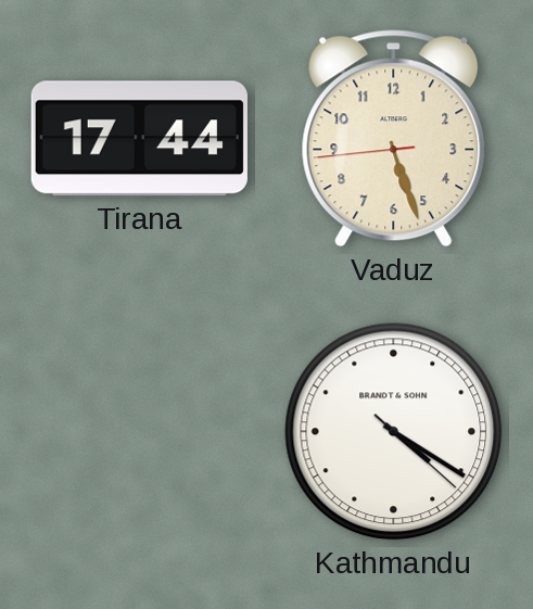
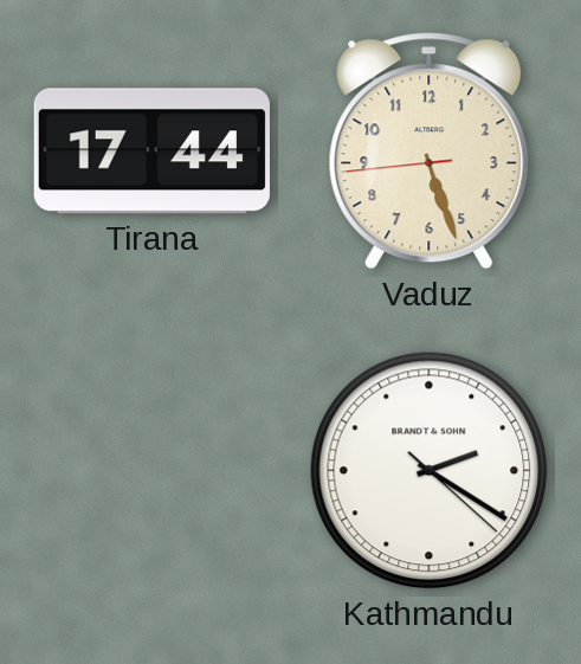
Kathmandu: 4:20 -> 2:20
